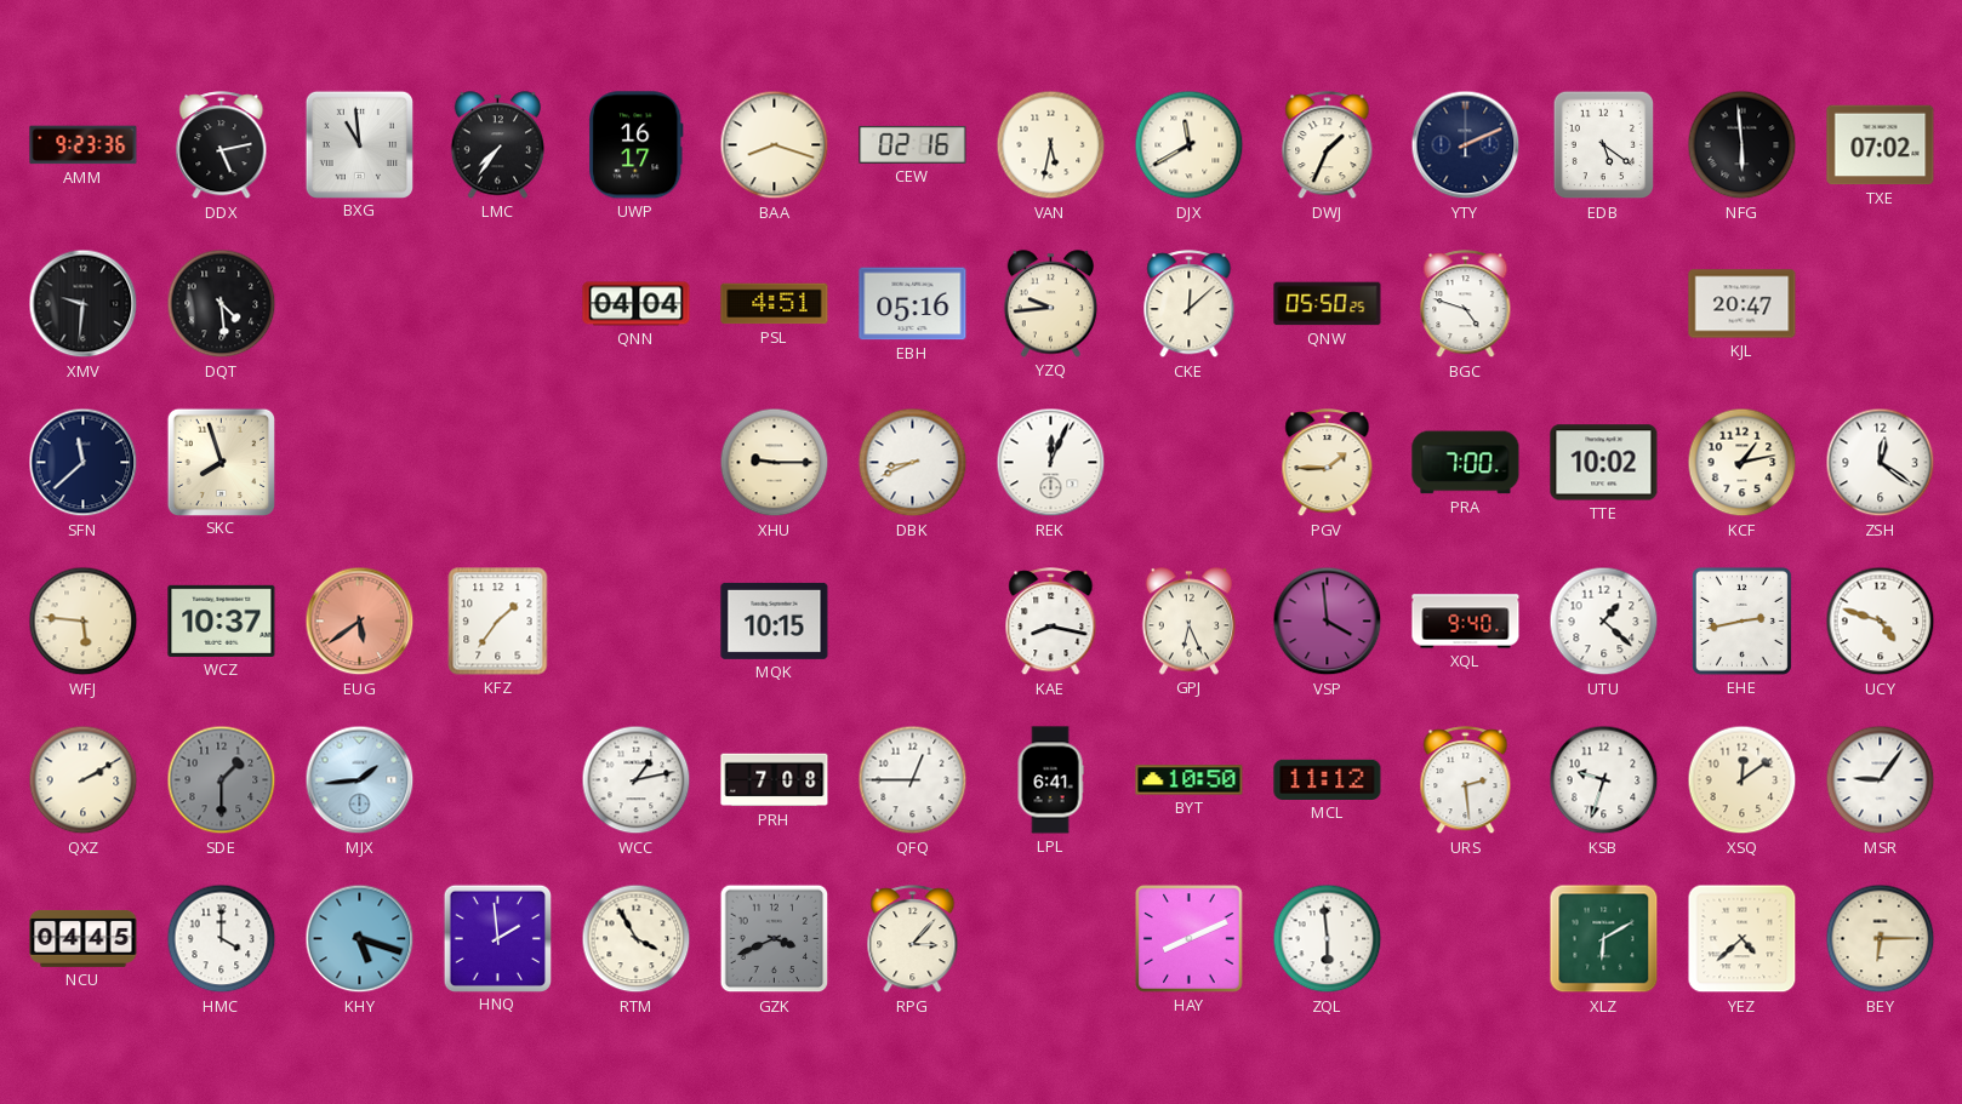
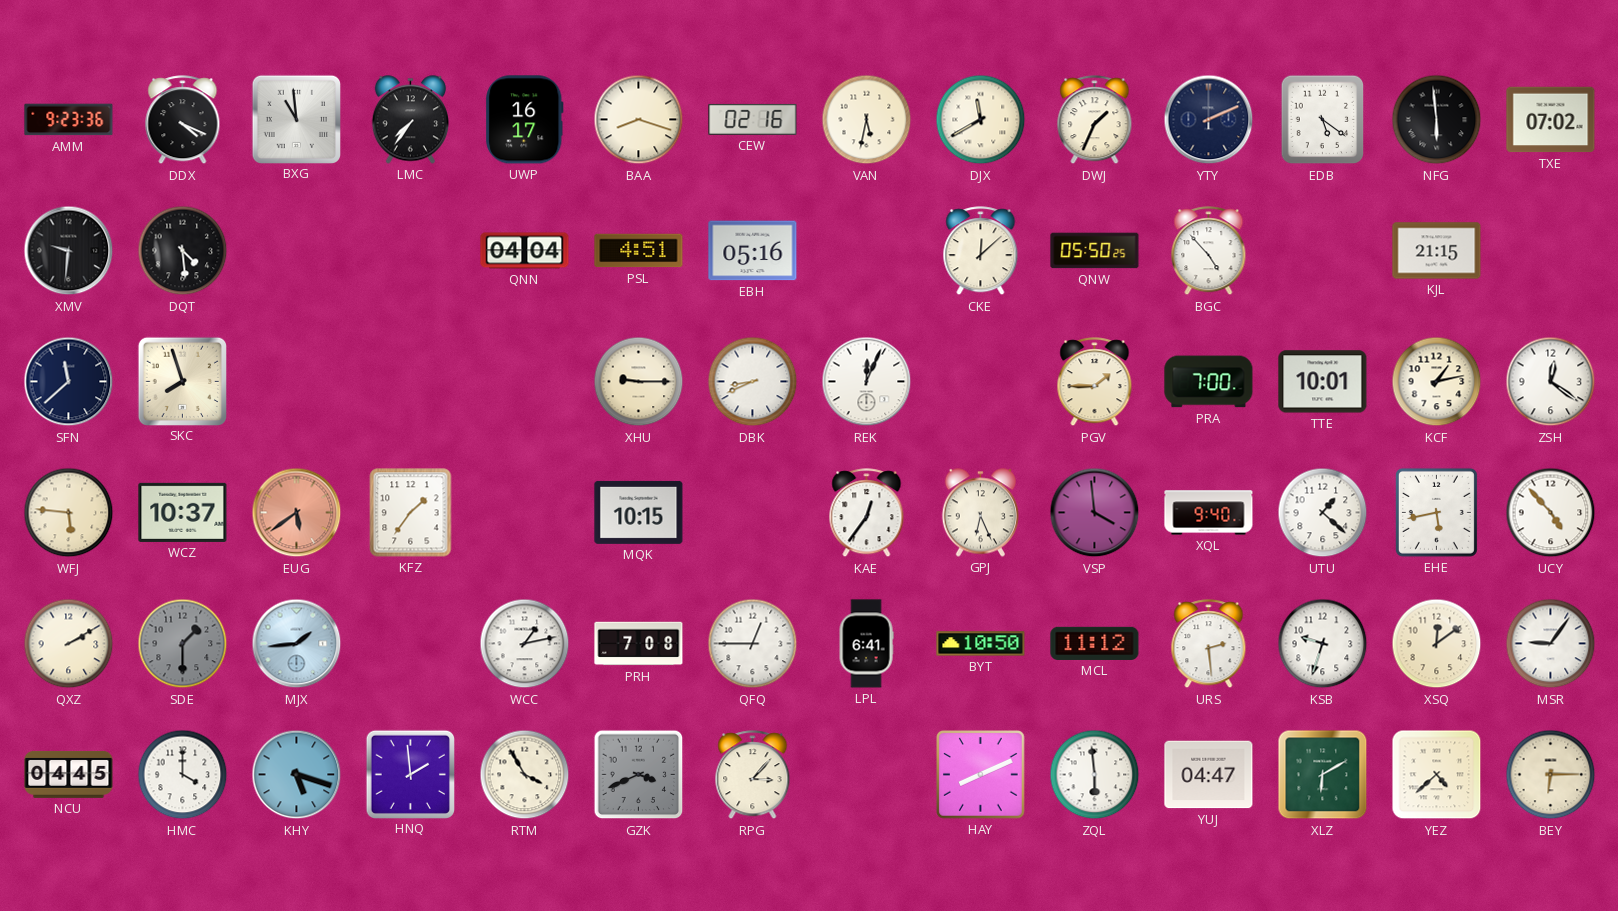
DDX: 5:13 -> 4:19
YZQ: 9:44 -> none
BGC: 4:48 -> 4:53
KJL: 20:47 -> 21:15
TTE: 10:02 -> 10:01
KAE: 8:17 -> 12:36
EHE: 2:43 -> 5:43
UCY: 4:48 -> 4:53
YUJ: none -> 04:47
